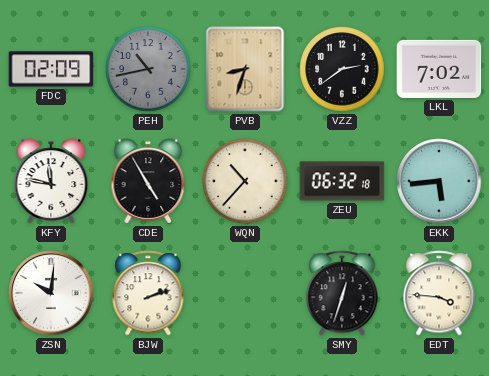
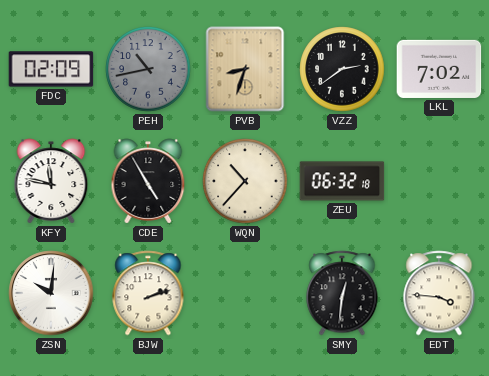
EKK: 5:44 -> none
SMY: 12:33 -> 12:31
